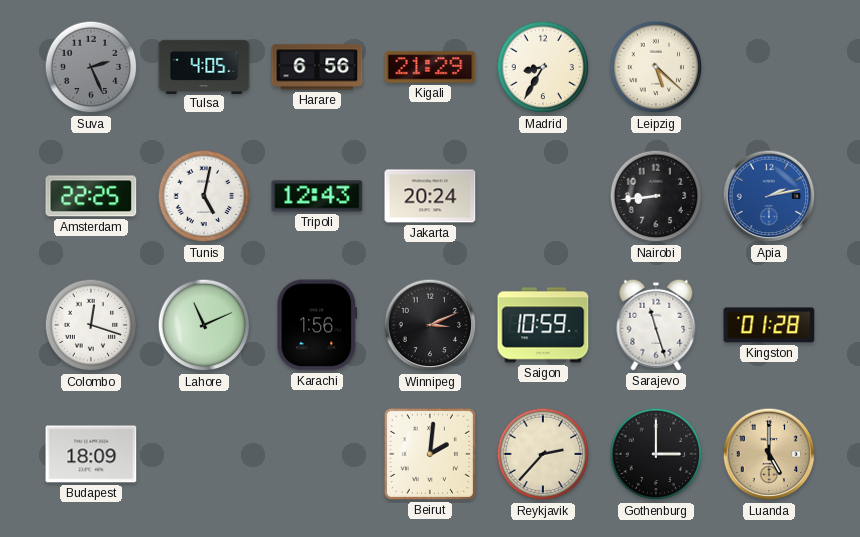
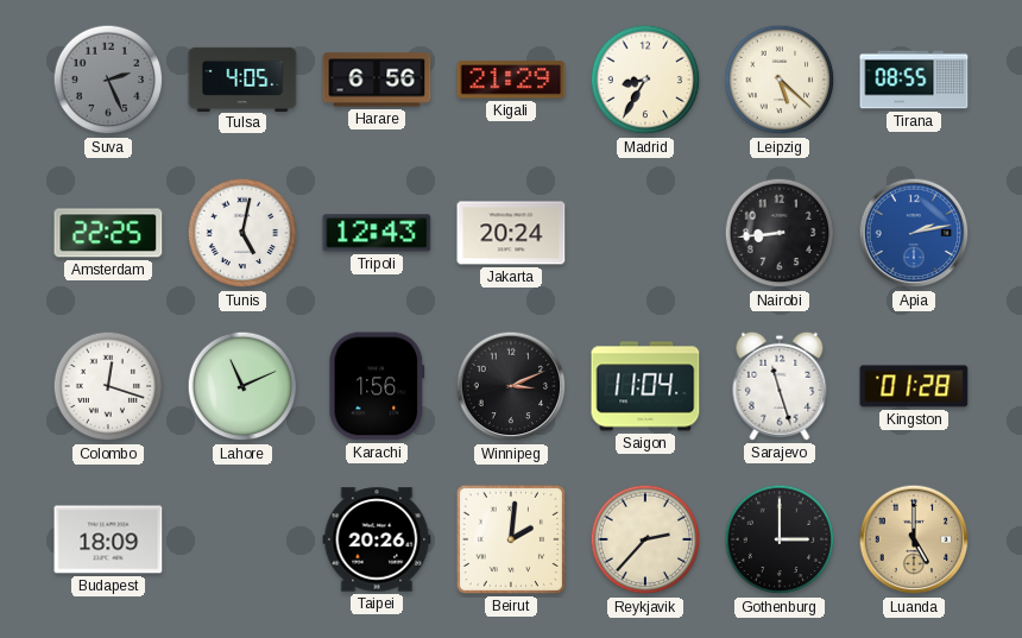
Tirana: none -> 08:55
Saigon: 10:59 -> 11:04
Taipei: none -> 20:26
